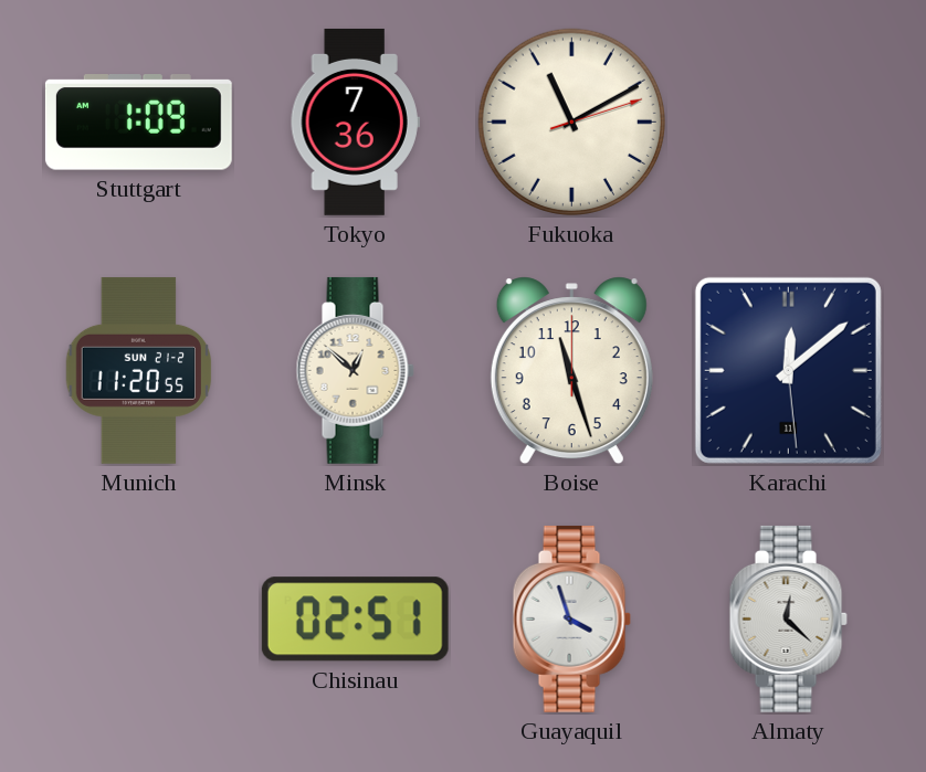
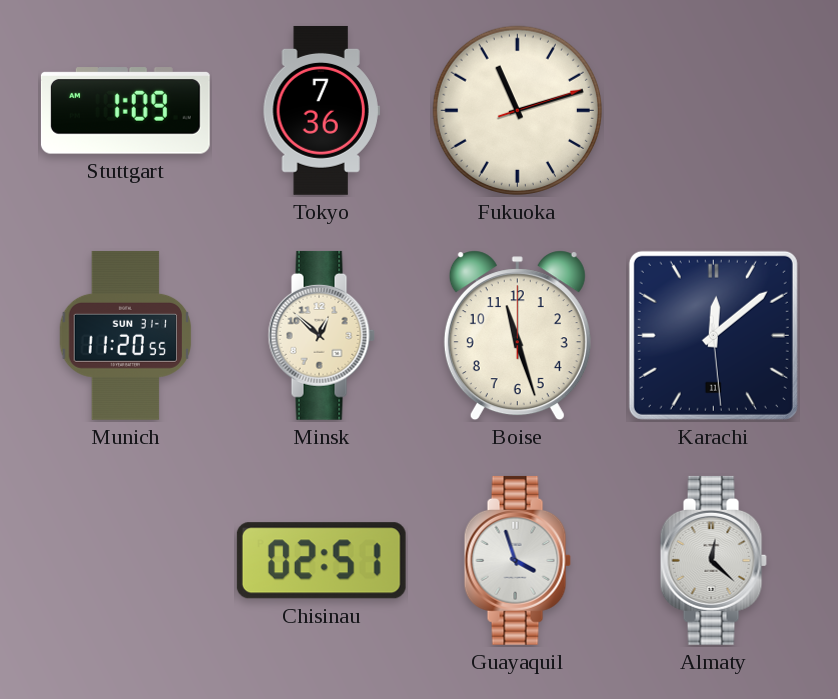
Fukuoka: 11:10 -> 11:12
Munich date: SUN 21-2 -> SUN 31-1
